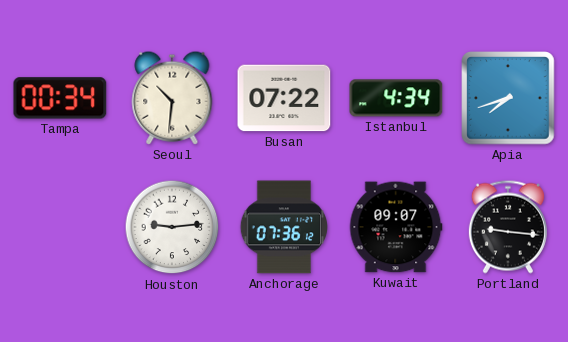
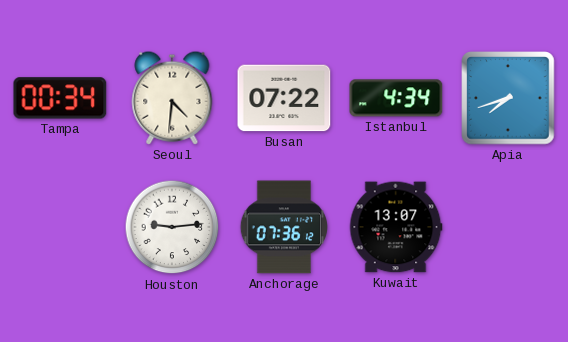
Seoul: 10:31 -> 4:31
Kuwait: 09:07 -> 13:07
Portland: 9:16 -> none
